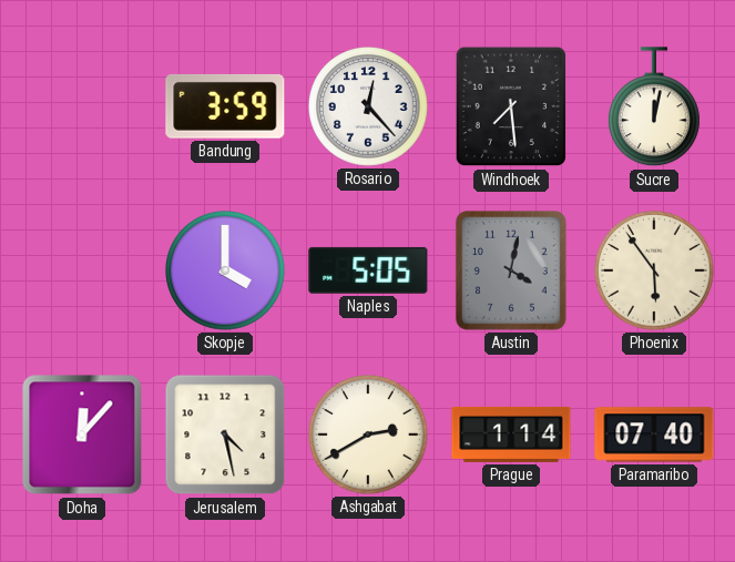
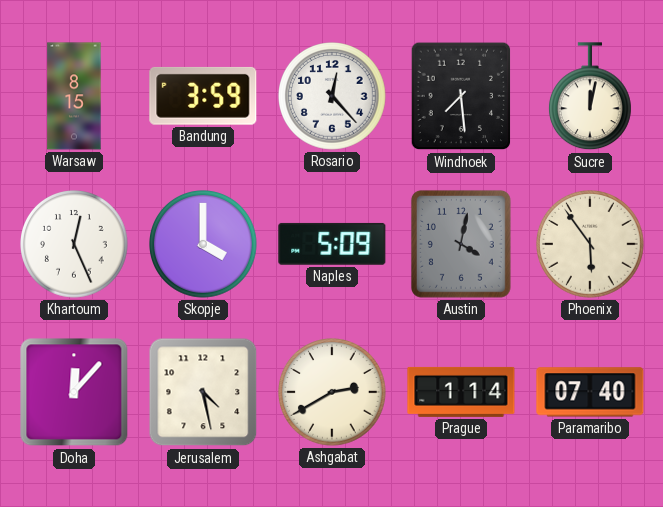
Warsaw: none -> 8:15
Khartoum: none -> 12:26
Naples: 5:05 -> 5:09
